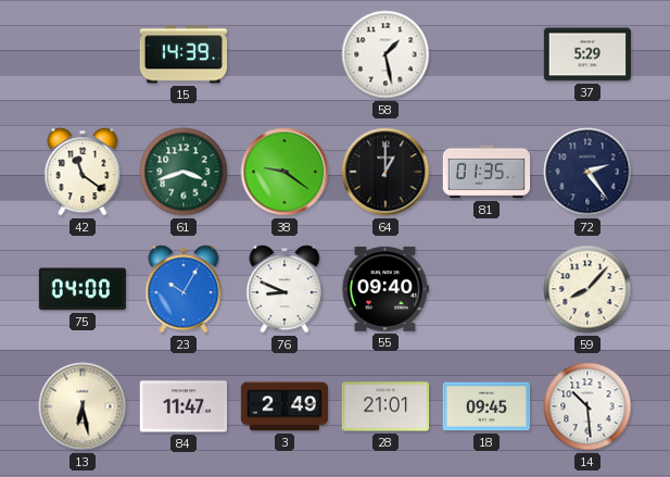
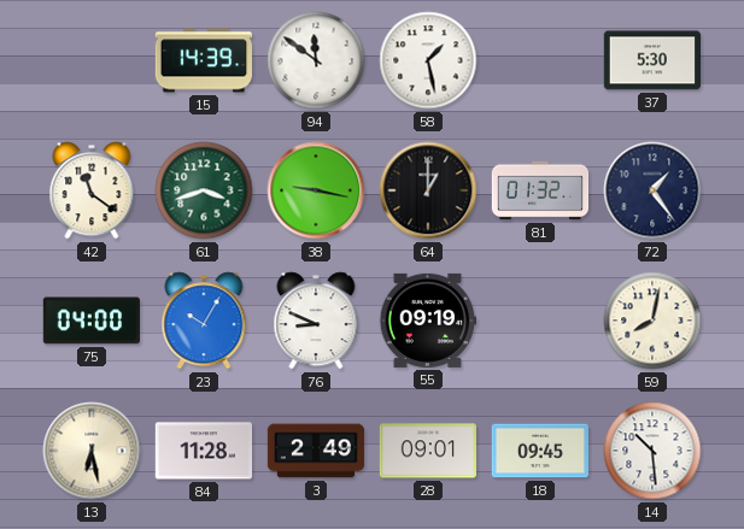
94: none -> 11:51
37: 5:29 -> 5:30
38: 9:21 -> 9:17
81: 01:35 -> 01:32
72: 2:24 -> 1:24
55: 09:40 -> 09:19
59: 8:07 -> 8:02
84: 11:47 -> 11:28
28: 21:01 -> 09:01
